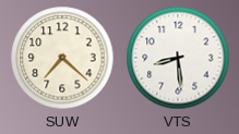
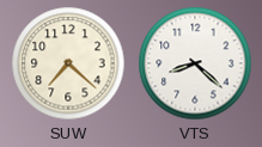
VTS: 8:29 -> 8:22
